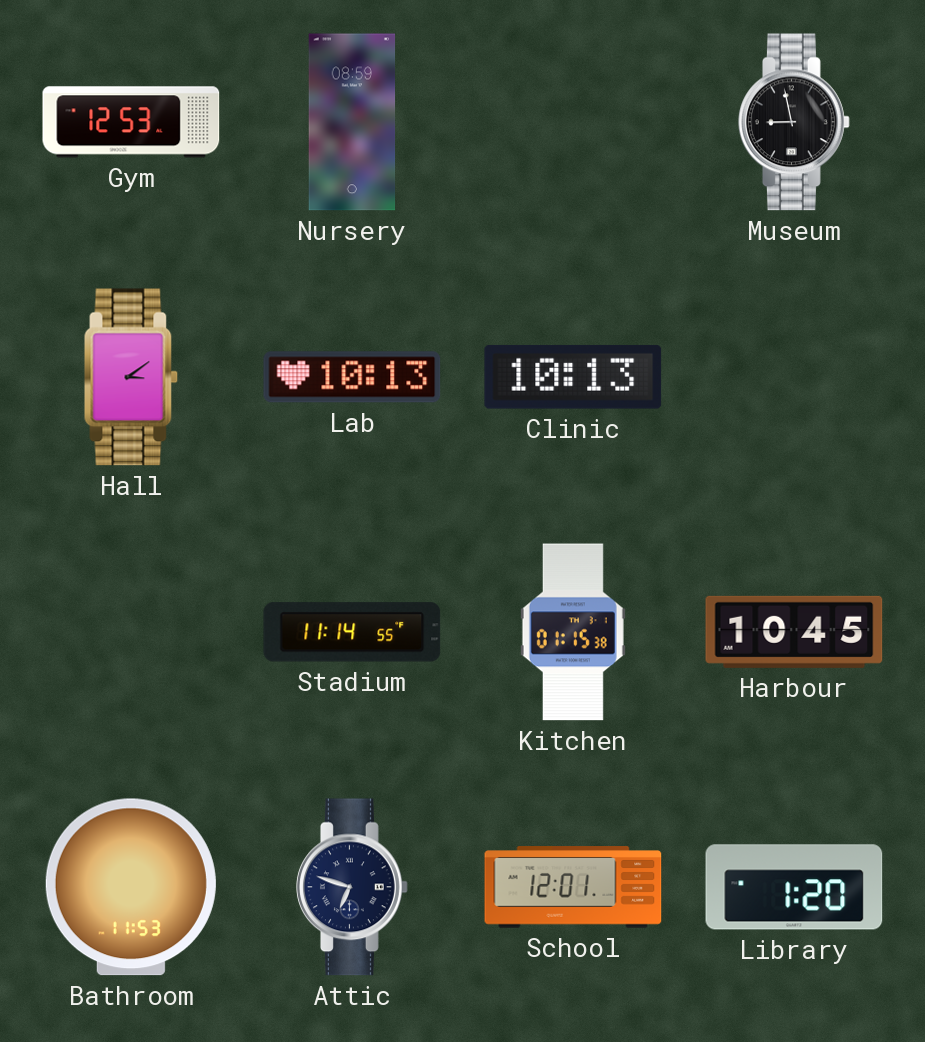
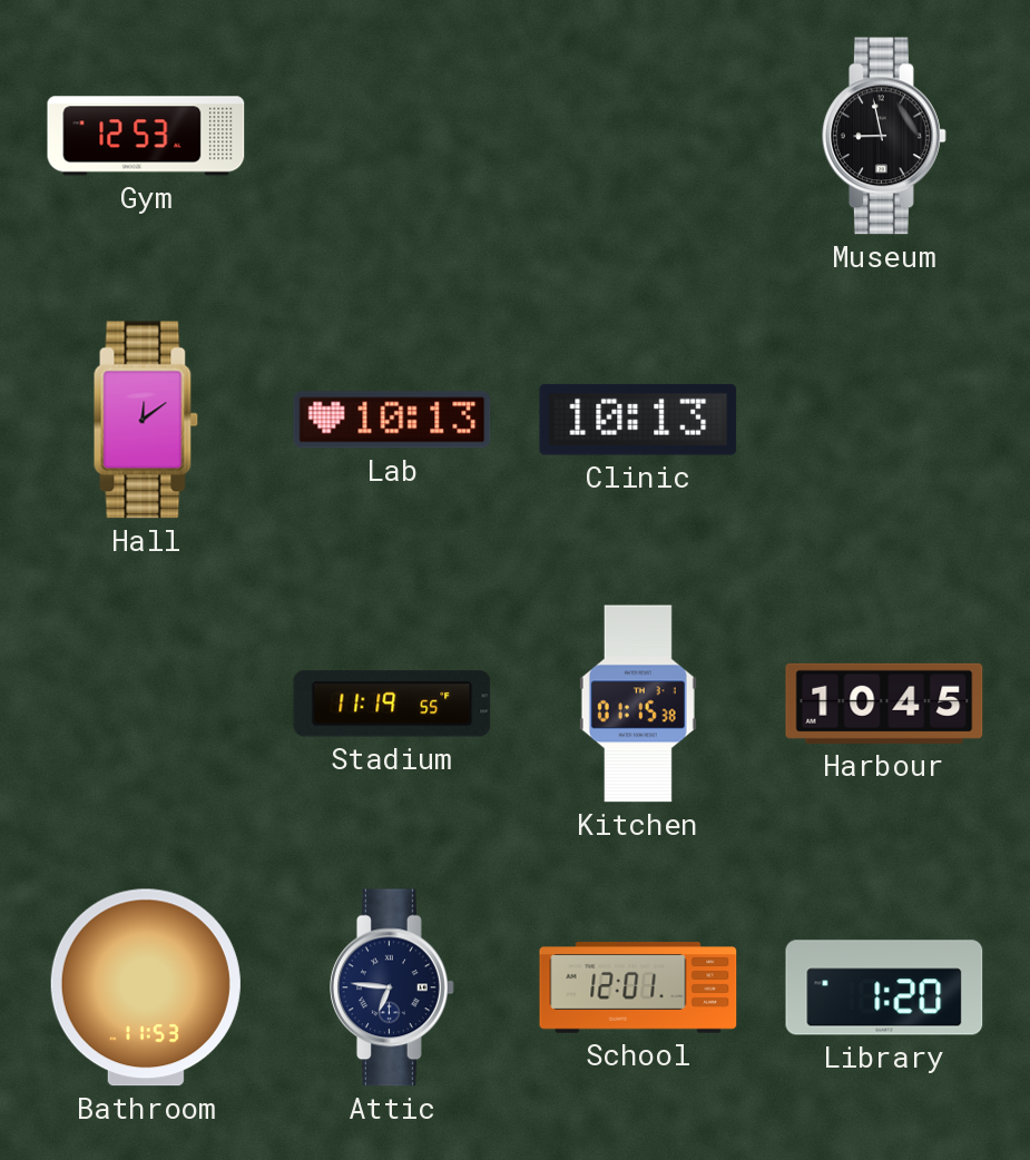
Nursery: 08:59 -> none
Hall: 3:09 -> 12:09
Stadium: 11:14 -> 11:19
Attic: 6:48 -> 6:46
